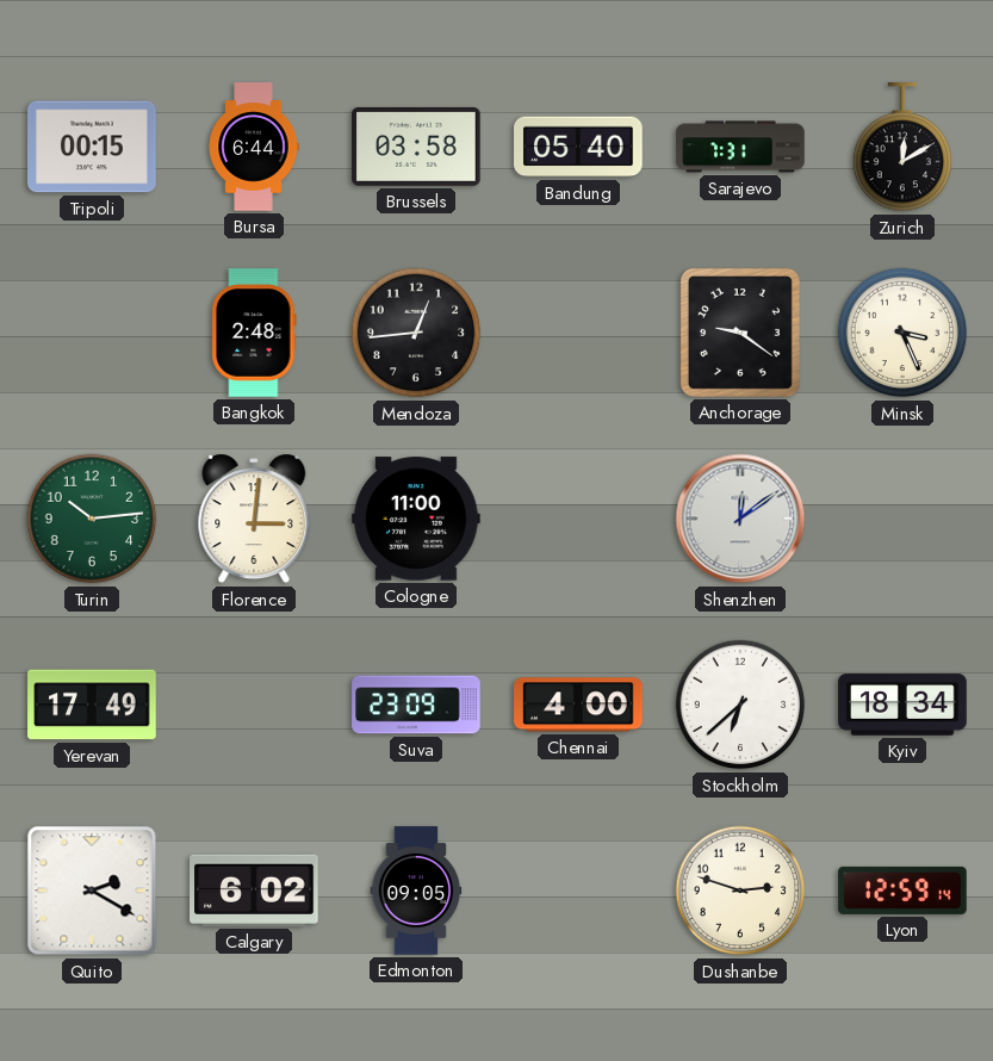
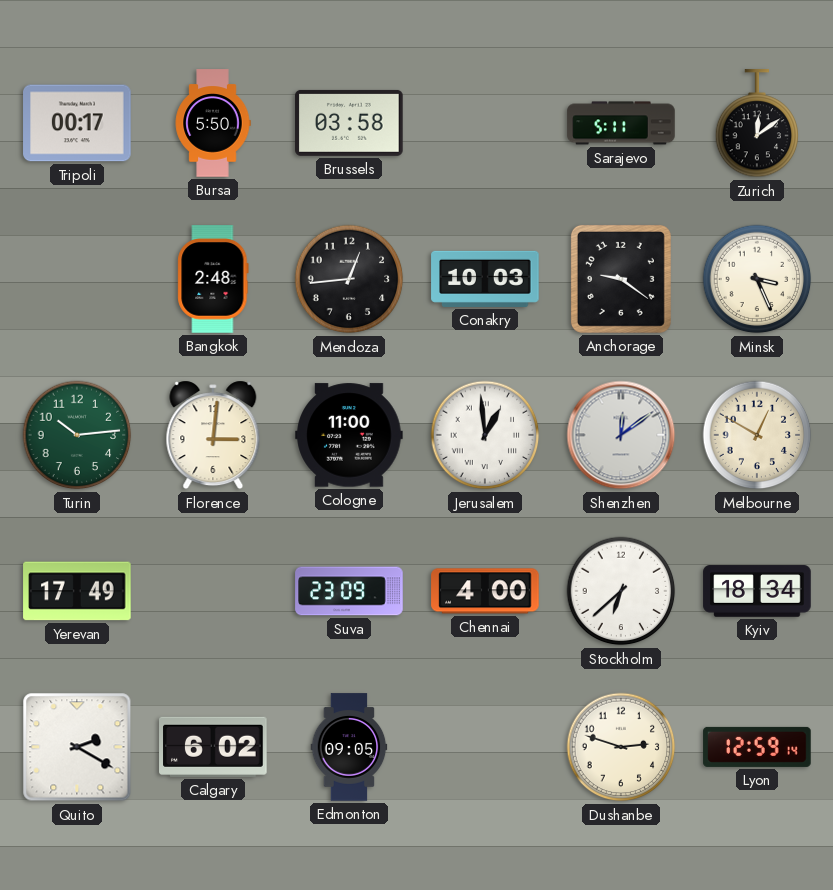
Tripoli: 00:15 -> 00:17
Bursa: 6:44 -> 5:50
Bandung: 05:40 -> none
Sarajevo: 7:31 -> 5:11
Zurich: 12:10 -> 12:09
Conakry: none -> 10:03
Jerusalem: none -> 12:59
Melbourne: none -> 12:50
